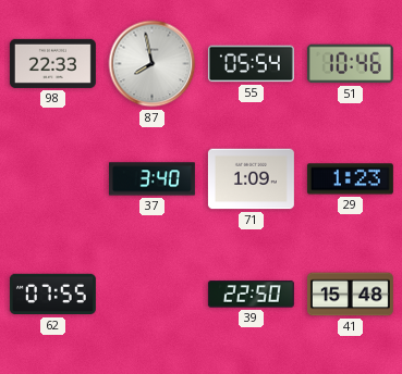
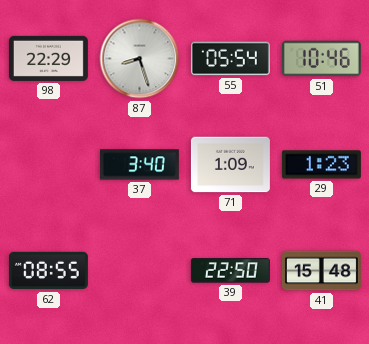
98: 22:33 -> 22:29
87: 7:58 -> 8:27
62: 07:55 -> 08:55
